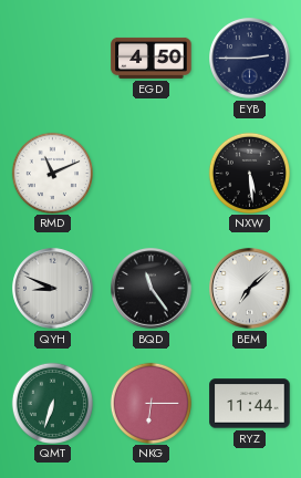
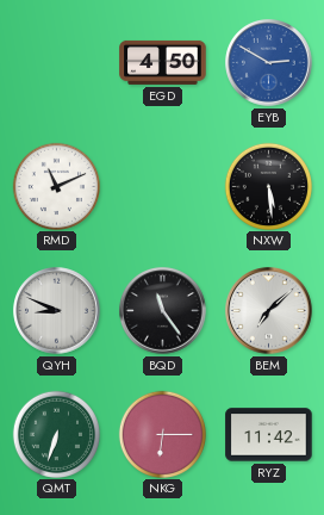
EYB: 2:45 -> 2:50
EYB dial: navy -> blue
RYZ: 11:44 -> 11:42
